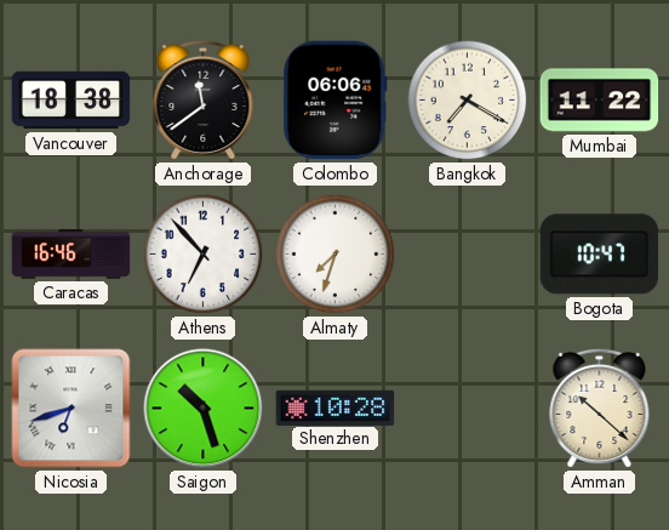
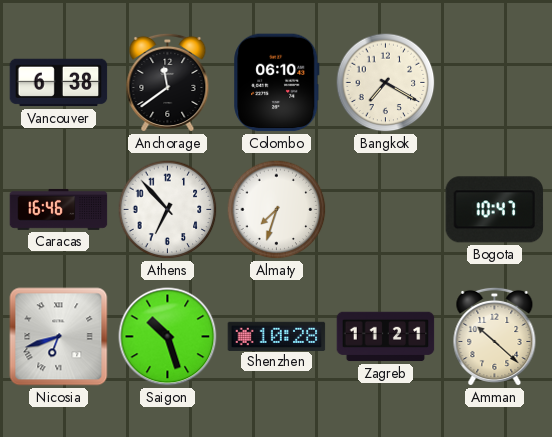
Vancouver: 18:38 -> 6:38
Colombo: 06:06 -> 06:10
Mumbai: 11:22 -> none
Zagreb: none -> 11:21
